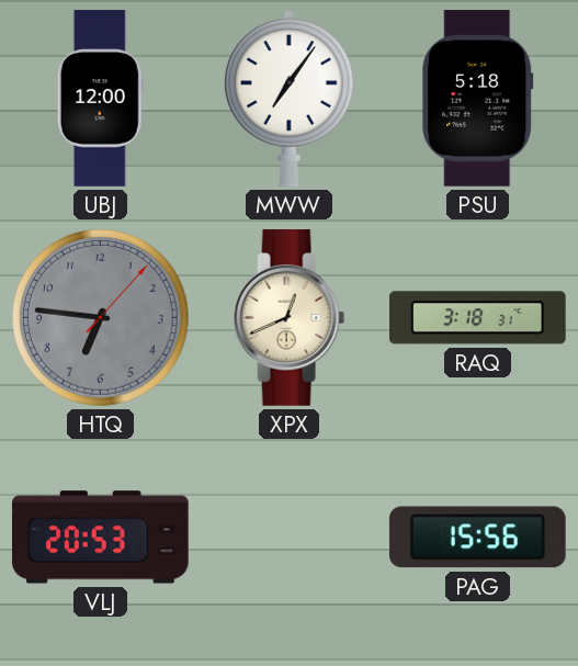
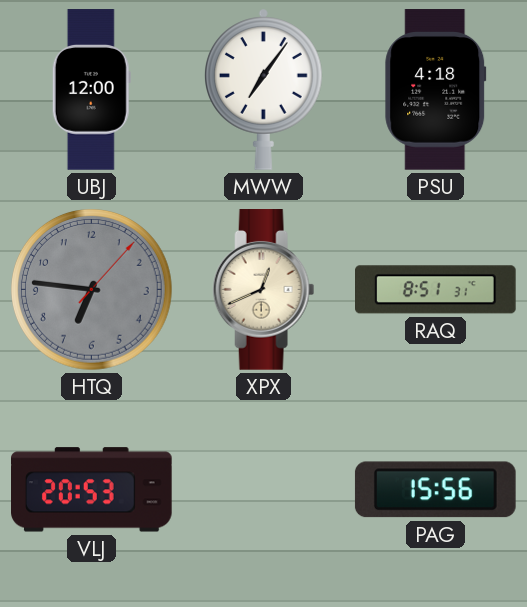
PSU: 5:18 -> 4:18
RAQ: 3:18 -> 8:51
